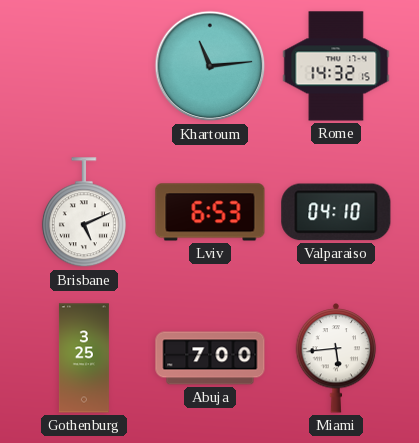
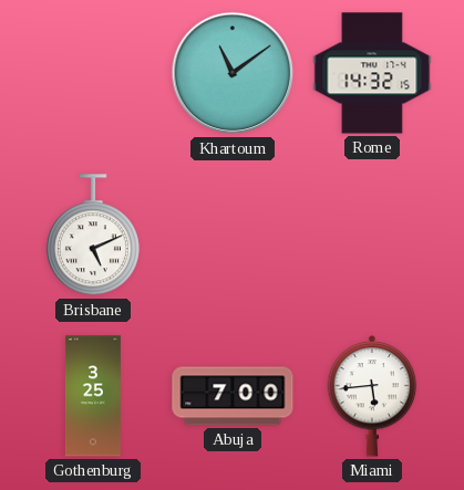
Khartoum: 11:14 -> 11:09
Lviv: 6:53 -> none
Valparaiso: 04:10 -> none
